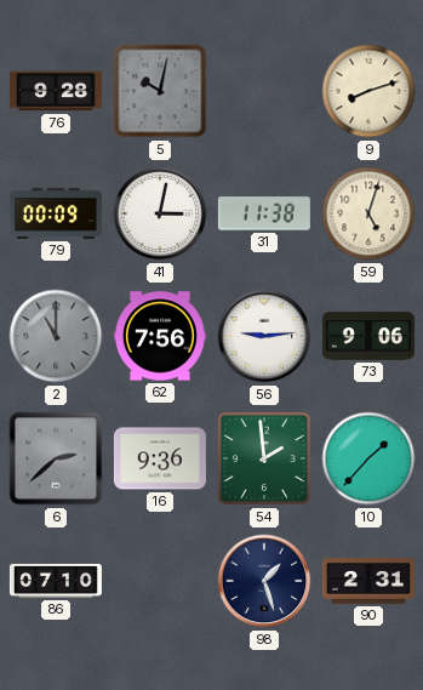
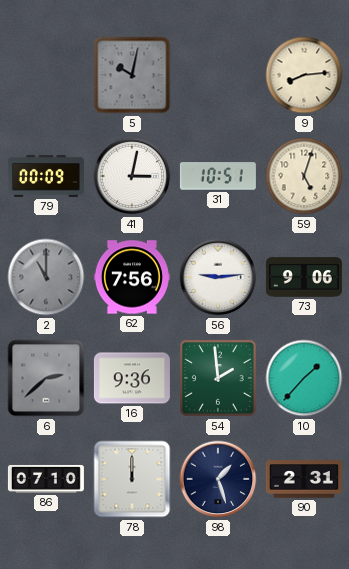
76: 9:28 -> none
9: 8:12 -> 8:14
31: 11:38 -> 10:51
78: none -> 12:00
